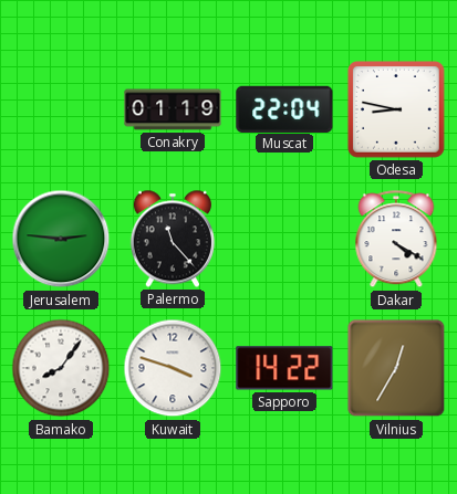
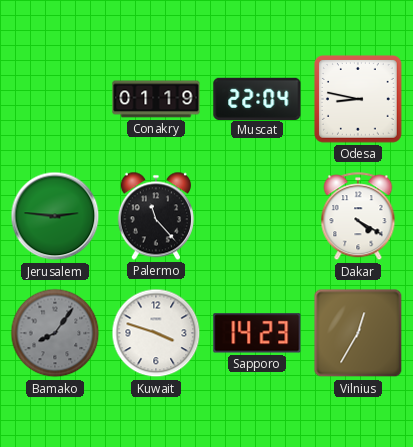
Bamako dial: white -> grey
Sapporo: 14:22 -> 14:23
